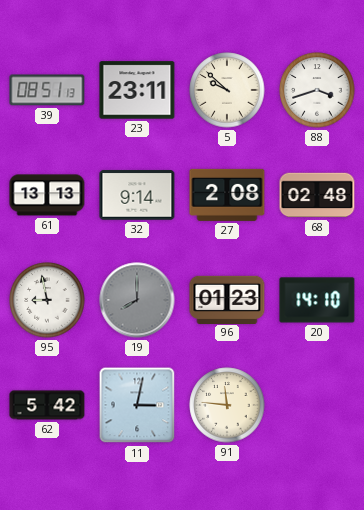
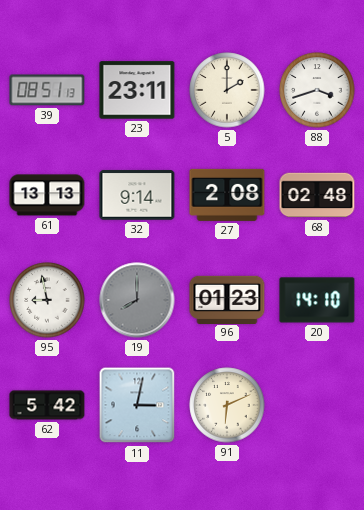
5: 9:52 -> 2:00
91: 11:46 -> 6:11
